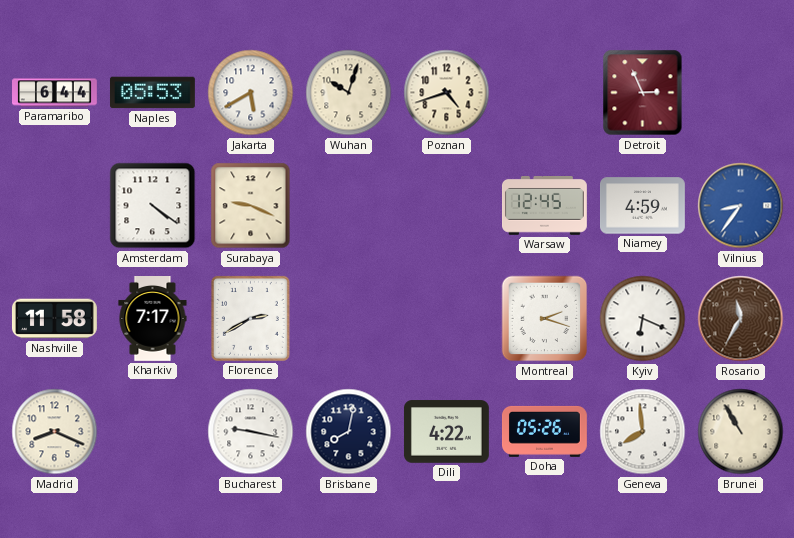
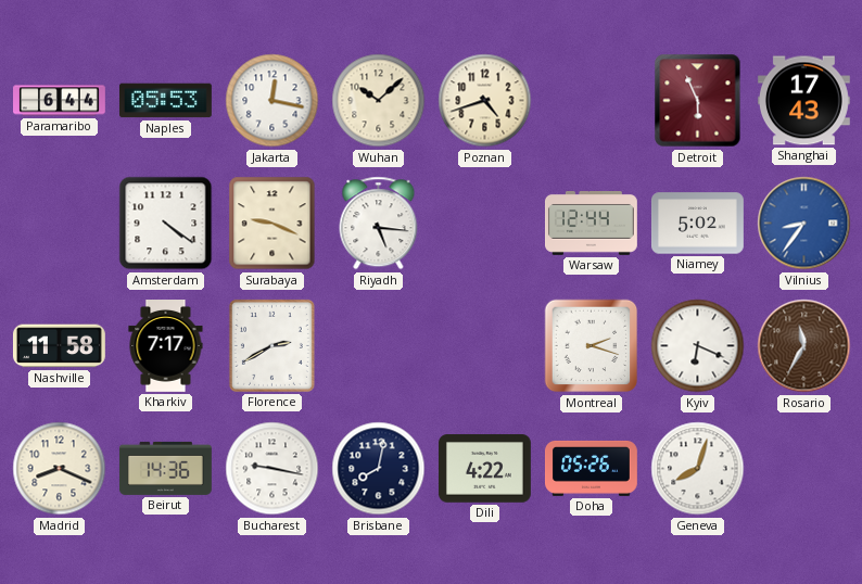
Jakarta: 5:40 -> 12:17
Wuhan: 10:03 -> 10:08
Detroit: 2:56 -> 5:56
Shanghai: none -> 17:43
Riyadh: none -> 5:16
Warsaw: 12:45 -> 12:44
Niamey: 4:59 -> 5:02
Beirut: none -> 14:36
Geneva: 7:59 -> 8:03
Brunei: 10:55 -> none
